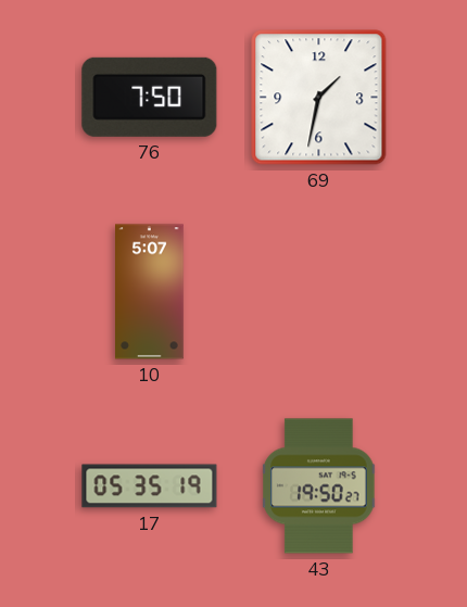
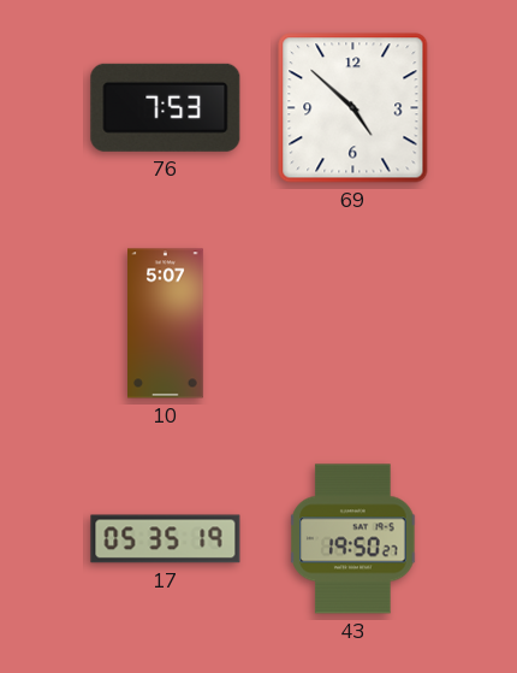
76: 7:50 -> 7:53
69: 1:32 -> 4:52
